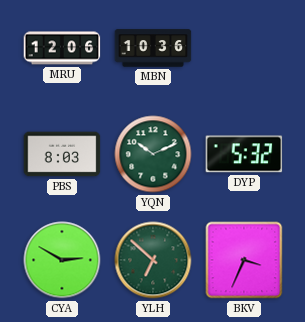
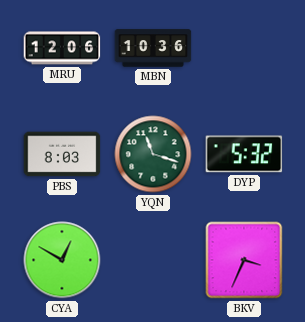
YQN: 10:11 -> 11:18
CYA: 2:50 -> 12:50
YLH: 6:52 -> none
